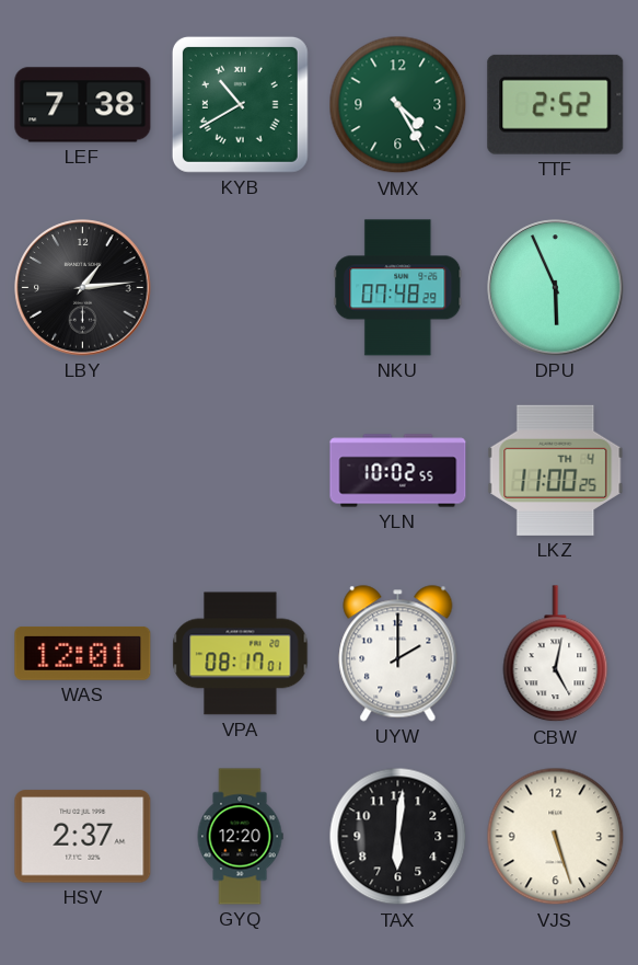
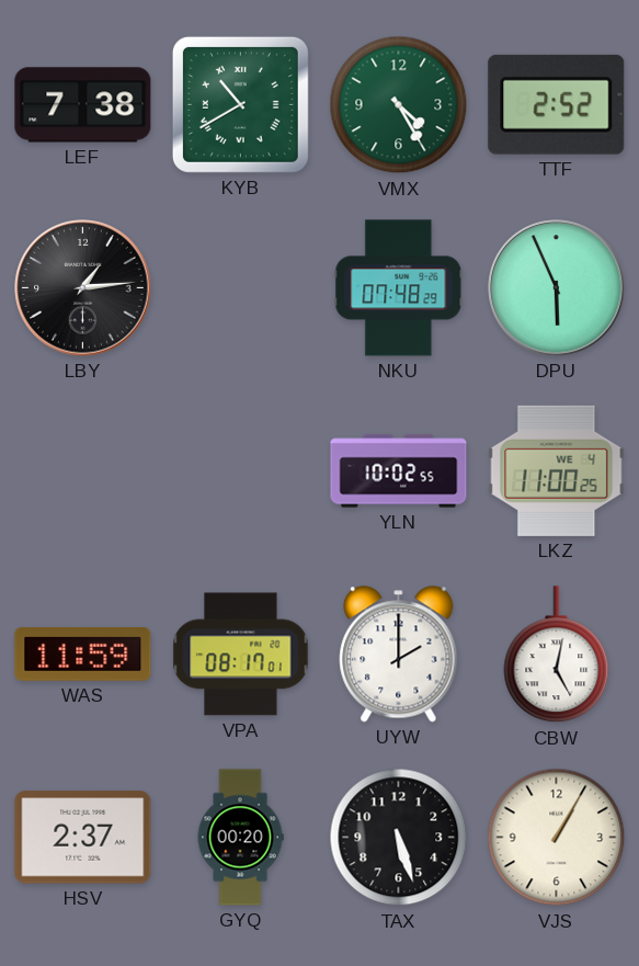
LKZ date: TH 4 -> WE 4
WAS: 12:01 -> 11:59
GYQ: 12:20 -> 00:20
TAX: 6:01 -> 5:27
VJS: 5:27 -> 1:05
